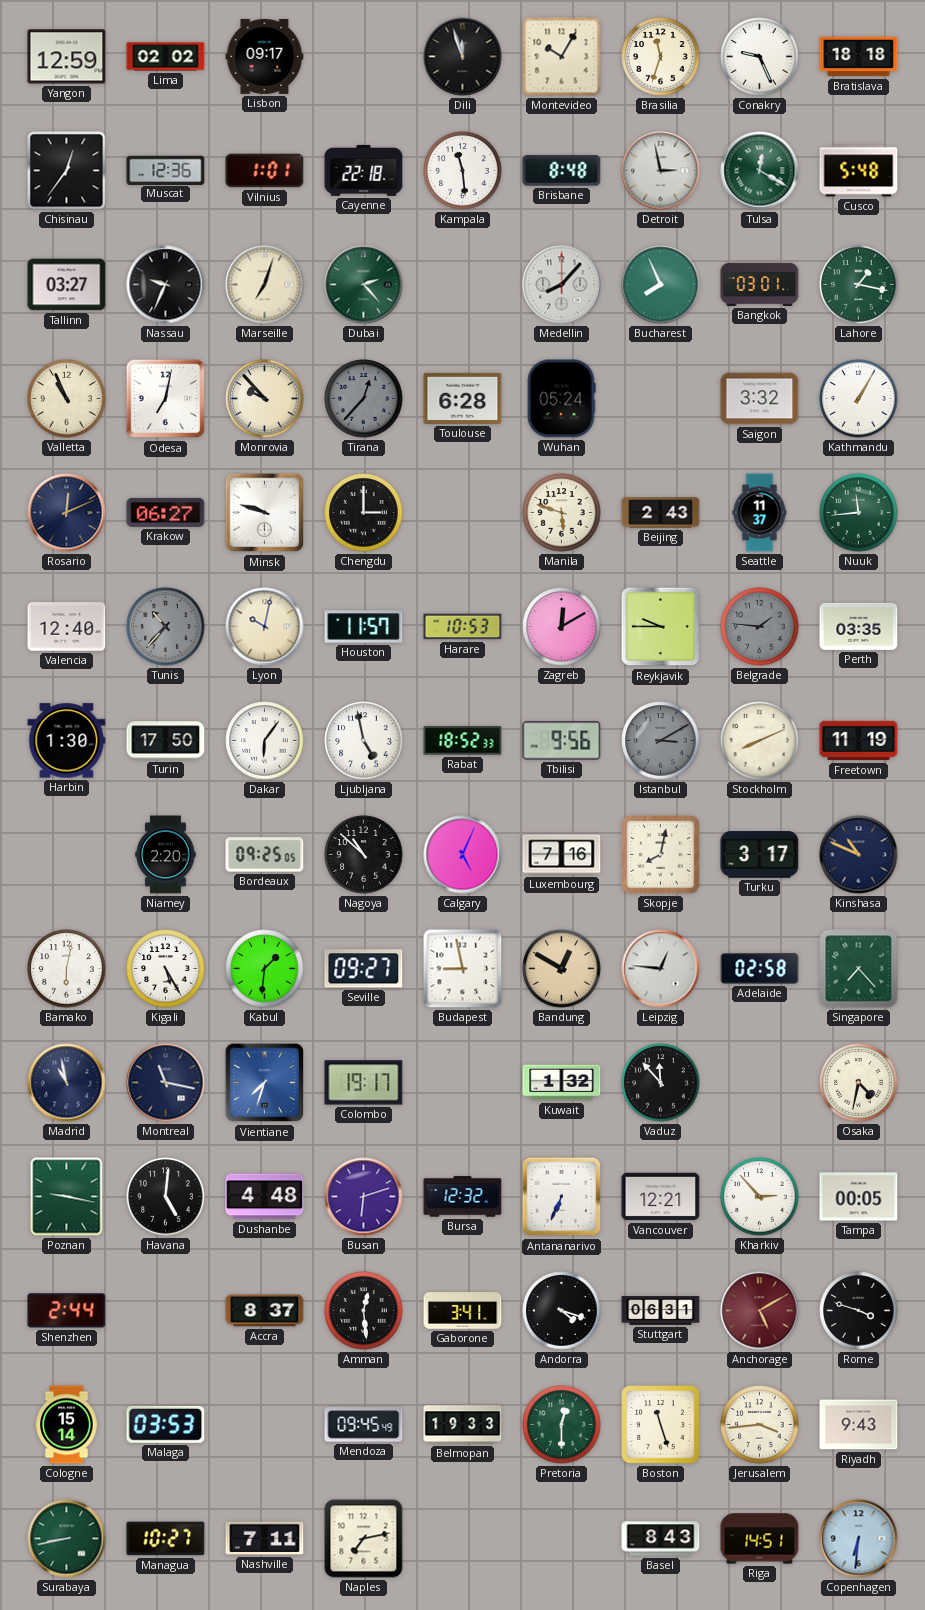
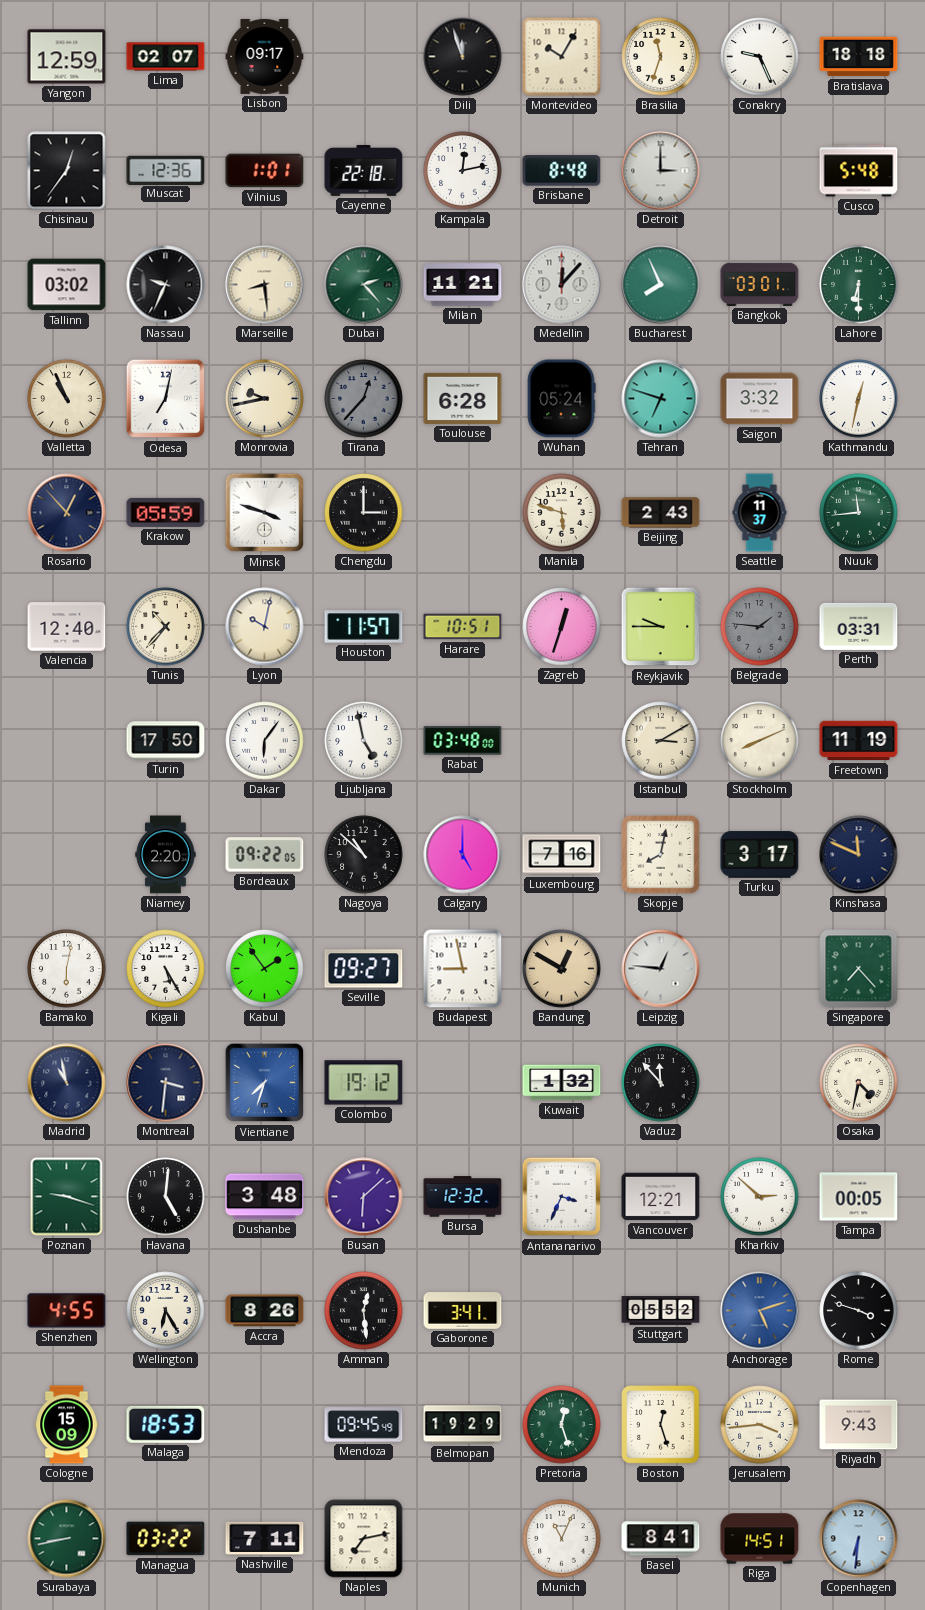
Lima: 02:02 -> 02:07
Kampala: 11:29 -> 12:13
Detroit: 2:58 -> 3:00
Tulsa: 12:20 -> none
Tallinn: 03:27 -> 03:02
Marseille: 7:03 -> 8:29
Milan: none -> 11:21
Medellin: 8:07 -> 12:07
Lahore: 1:17 -> 6:30
Monrovia: 9:53 -> 9:43
Tehran: none -> 6:48
Kathmandu: 1:05 -> 12:32
Rosario: 12:11 -> 12:53
Krakow: 06:27 -> 05:59
Minsk: 9:48 -> 3:48
Tunis dial: grey -> cream
Harare: 10:53 -> 10:51
Zagreb: 12:10 -> 12:33
Perth: 03:35 -> 03:31
Harbin: 1:30 -> none
Rabat: 18:52 -> 03:48
Tbilisi: 9:56 -> none
Istanbul dial: grey -> cream
Bordeaux: 09:25 -> 09:22
Calgary: 5:04 -> 5:00
Kinshasa: 10:49 -> 11:49
Kabul: 1:31 -> 1:54
Adelaide: 02:58 -> none
Montreal: 11:17 -> 3:31
Colombo: 19:17 -> 19:12
Poznan: 9:17 -> 9:18
Dushanbe: 4:48 -> 3:48
Busan: 6:12 -> 6:08
Antananarivo: 6:34 -> 3:34
Kharkiv: 2:53 -> 2:52
Shenzhen: 2:44 -> 4:55
Wellington: none -> 6:25
Accra: 8:37 -> 8:26
Andorra: 4:18 -> none
Stuttgart: 06:31 -> 05:52
Anchorage: 5:10 -> 5:12
Anchorage dial: burgundy -> blue
Cologne: 15:14 -> 15:09
Malaga: 03:53 -> 18:53
Belmopan: 19:33 -> 19:29
Pretoria: 12:30 -> 12:27
Boston: 11:27 -> 12:27
Managua: 10:27 -> 03:22
Munich: none -> 11:04
Basel: 8:43 -> 8:41
